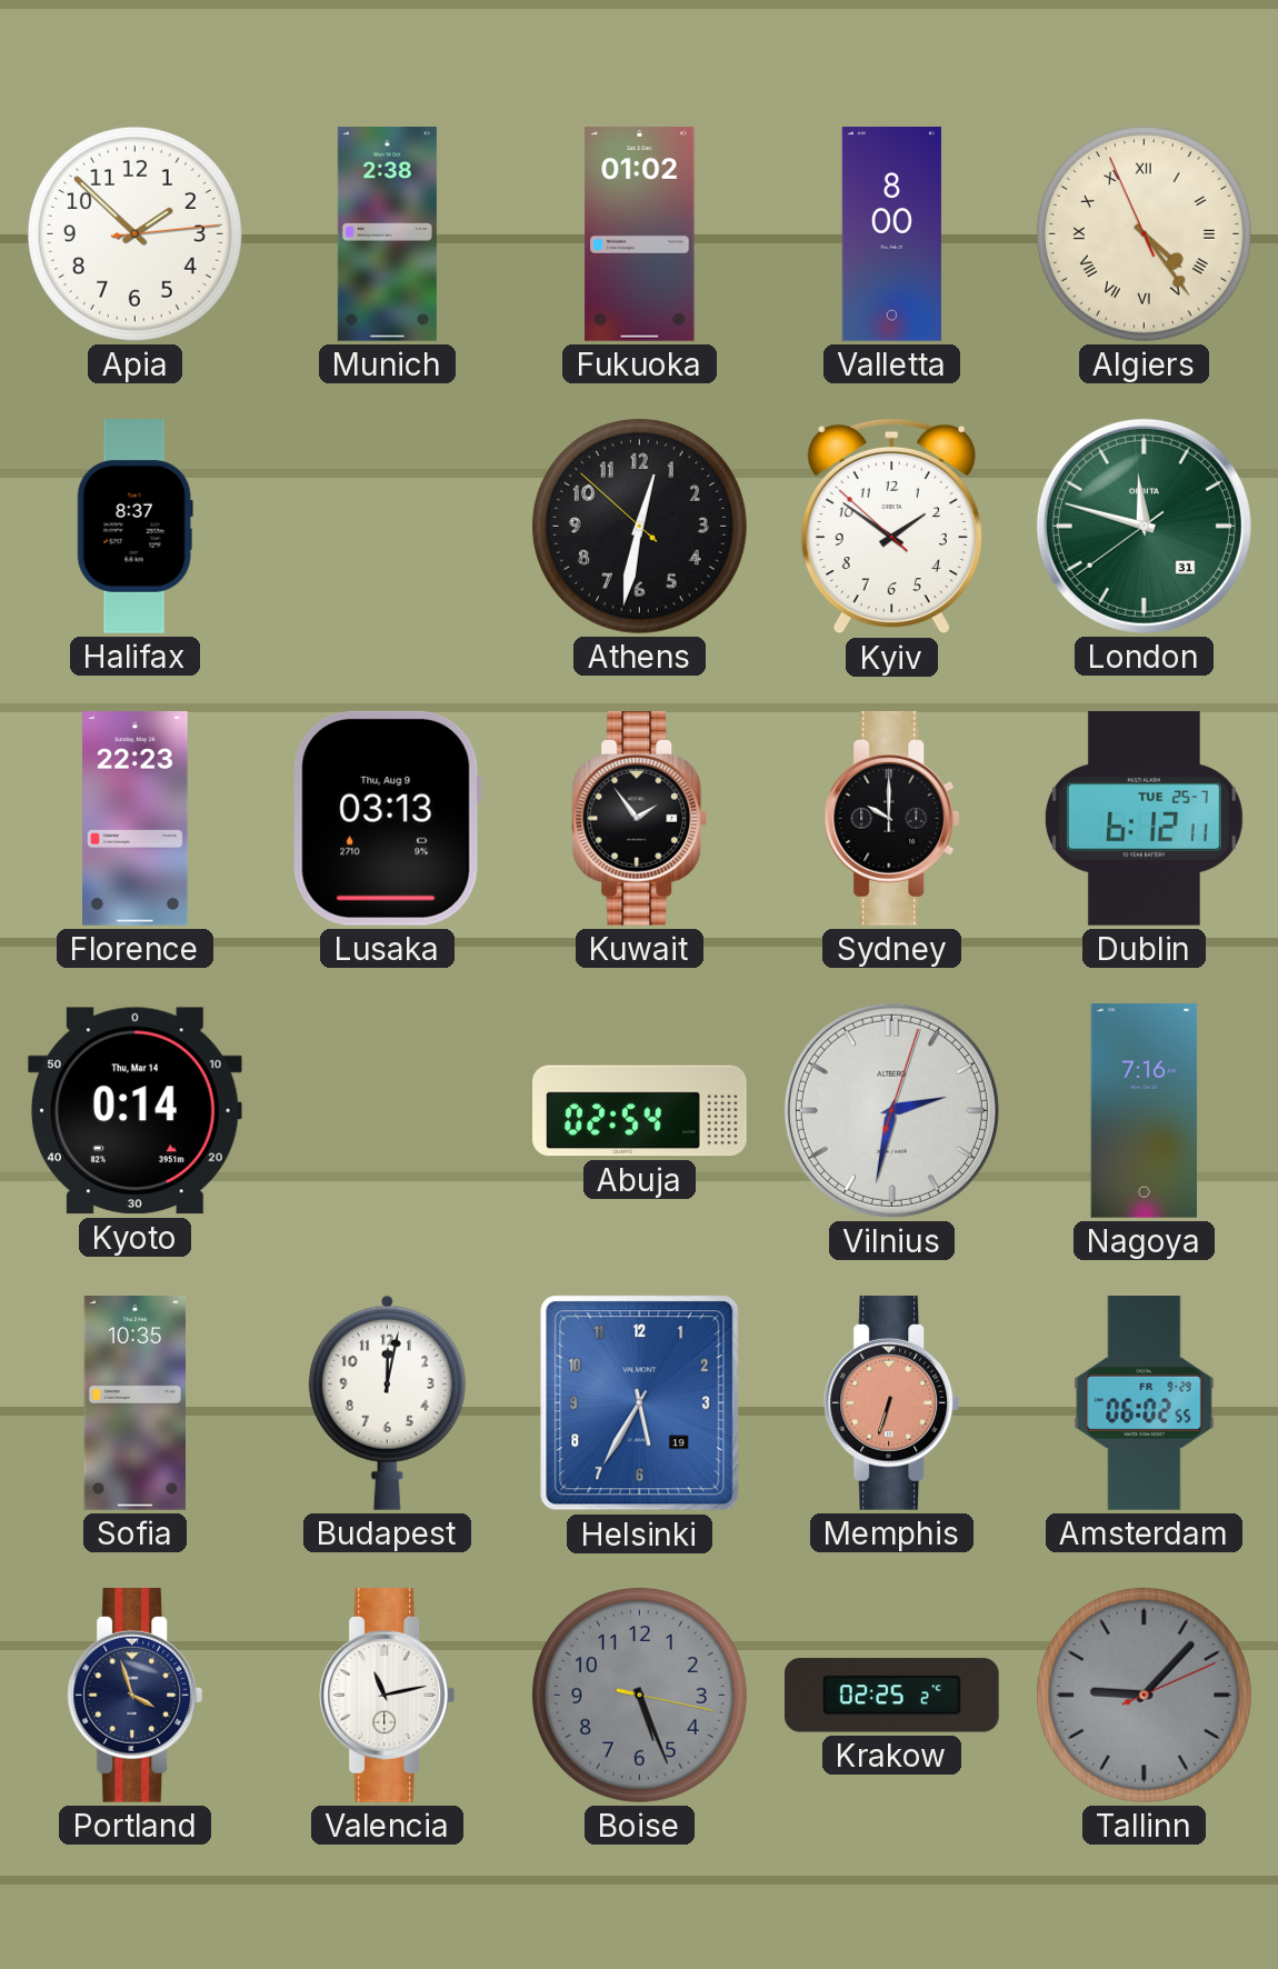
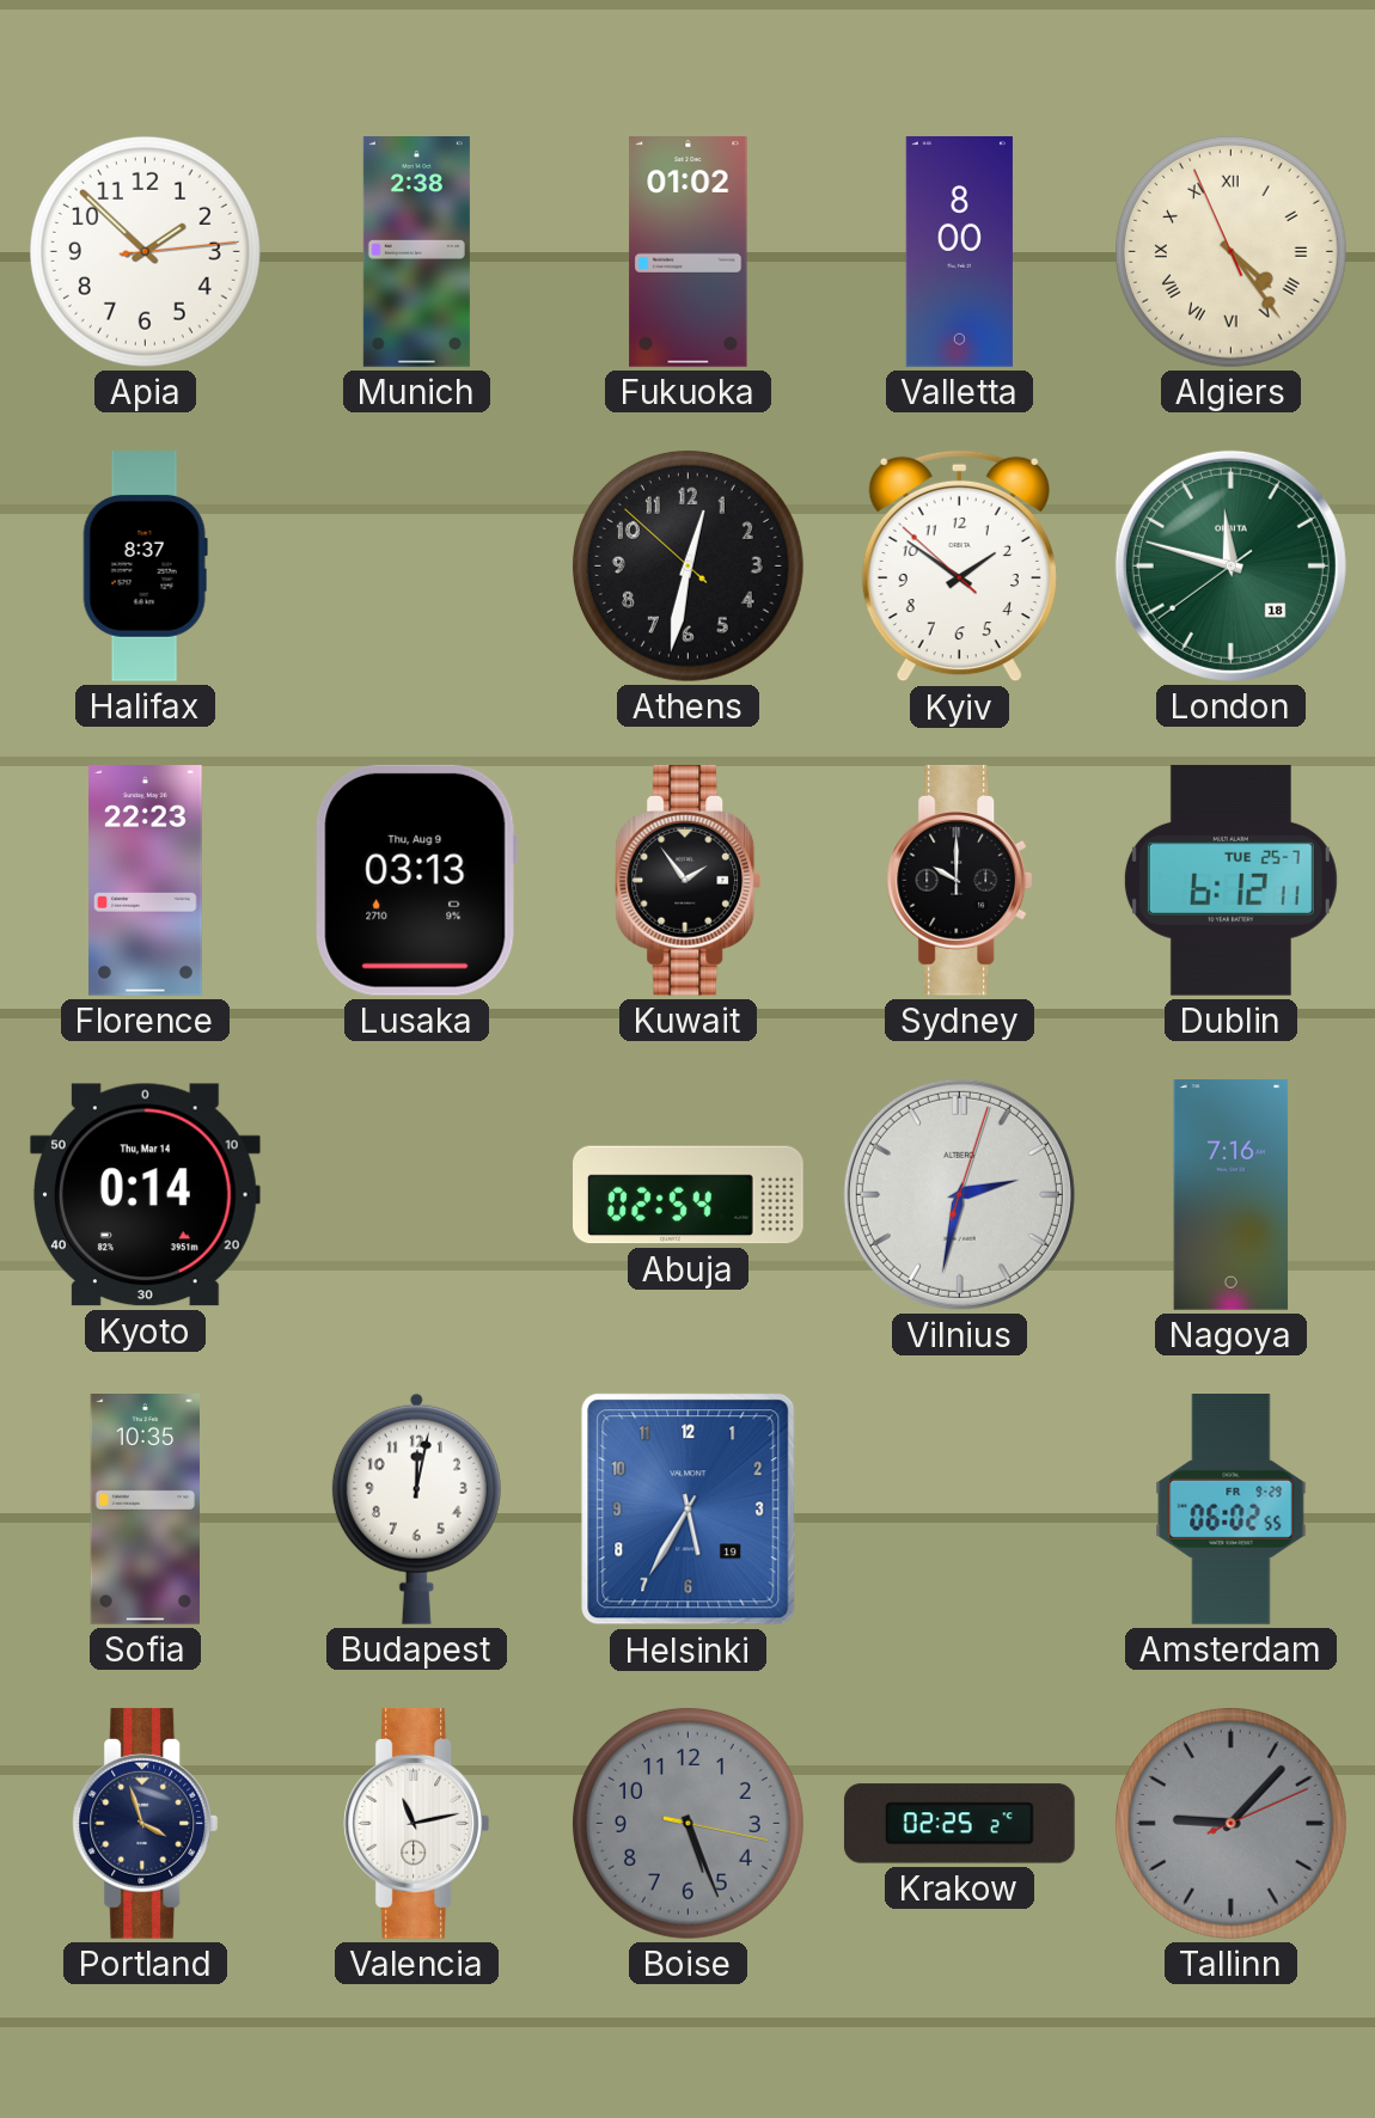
London date: 31 -> 18
Memphis: 6:33 -> none
